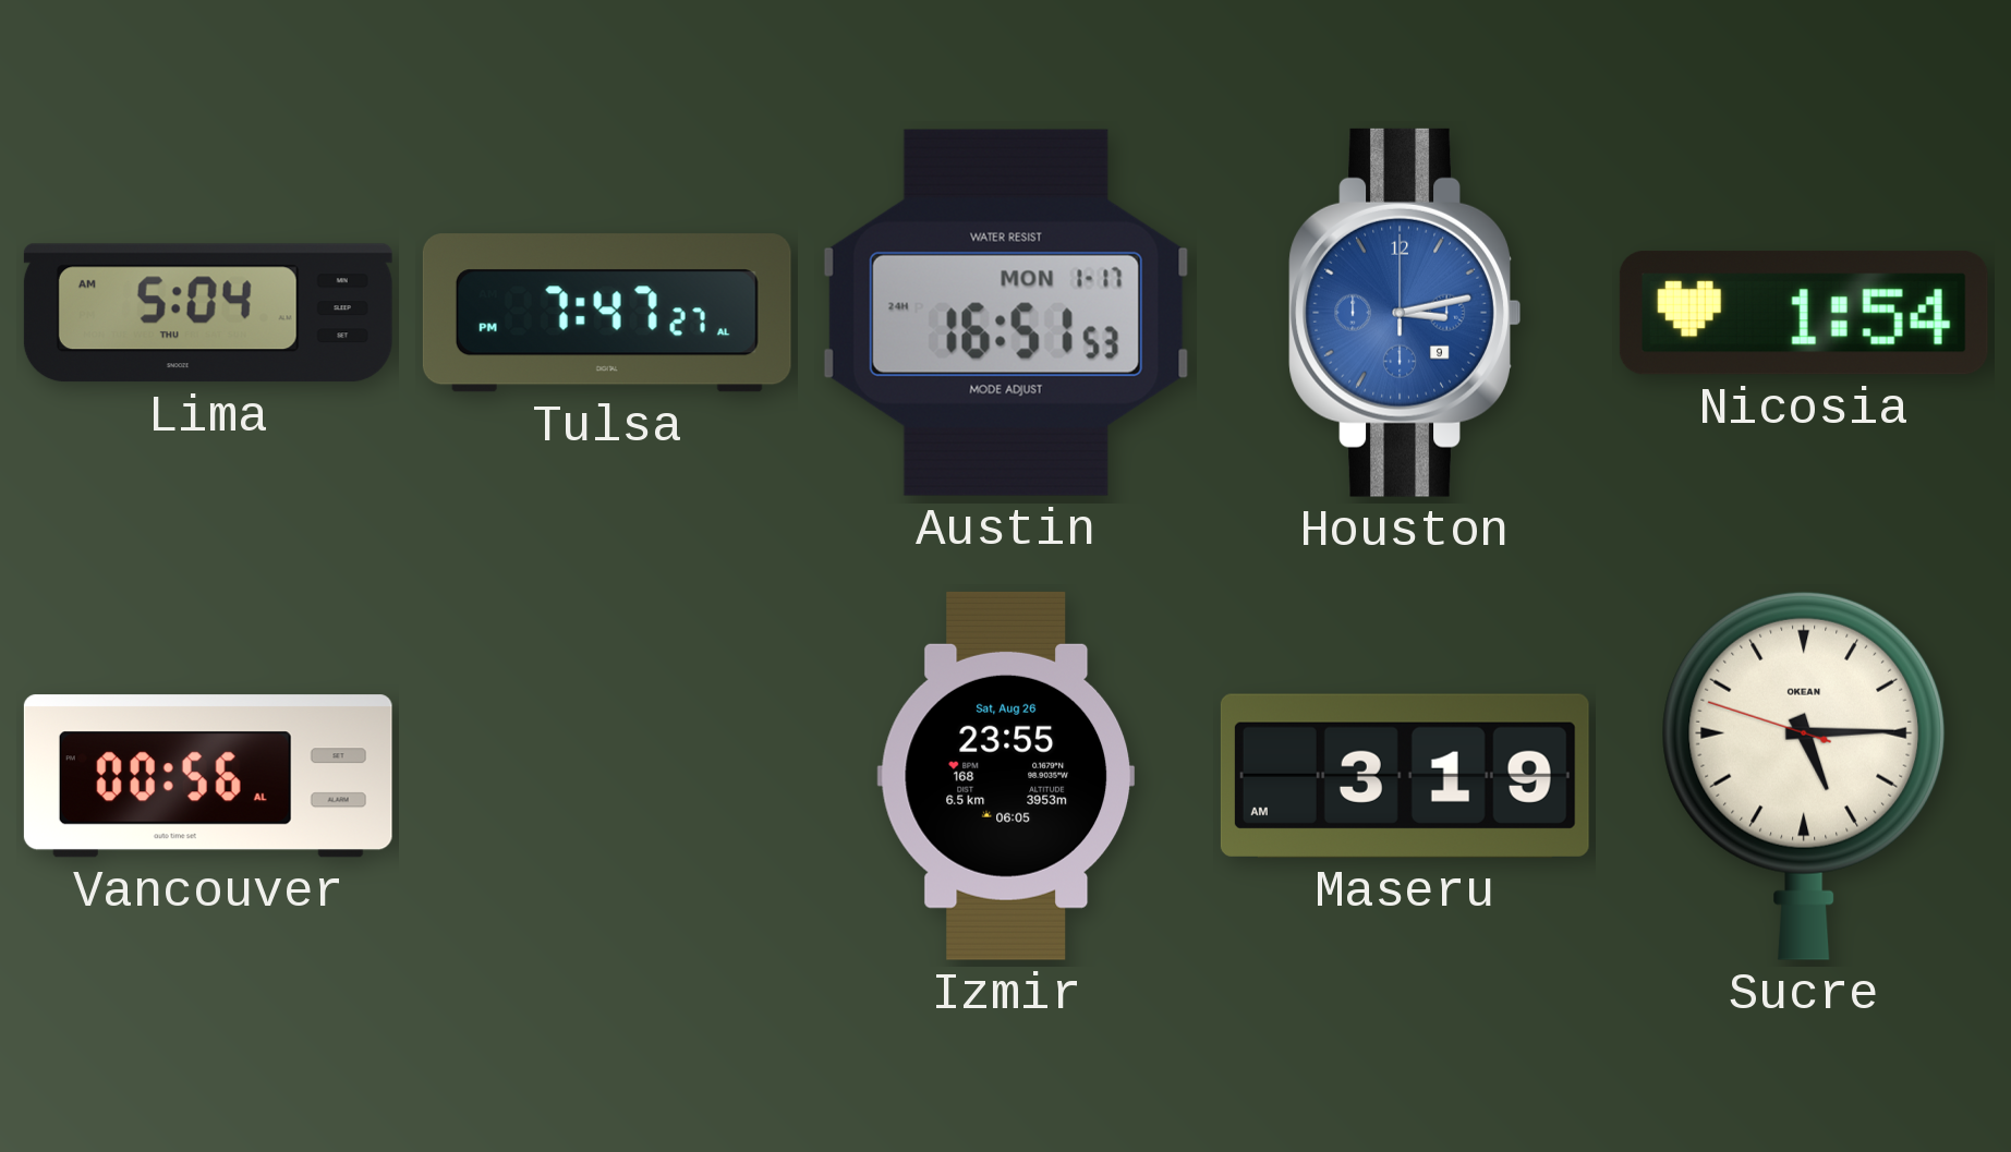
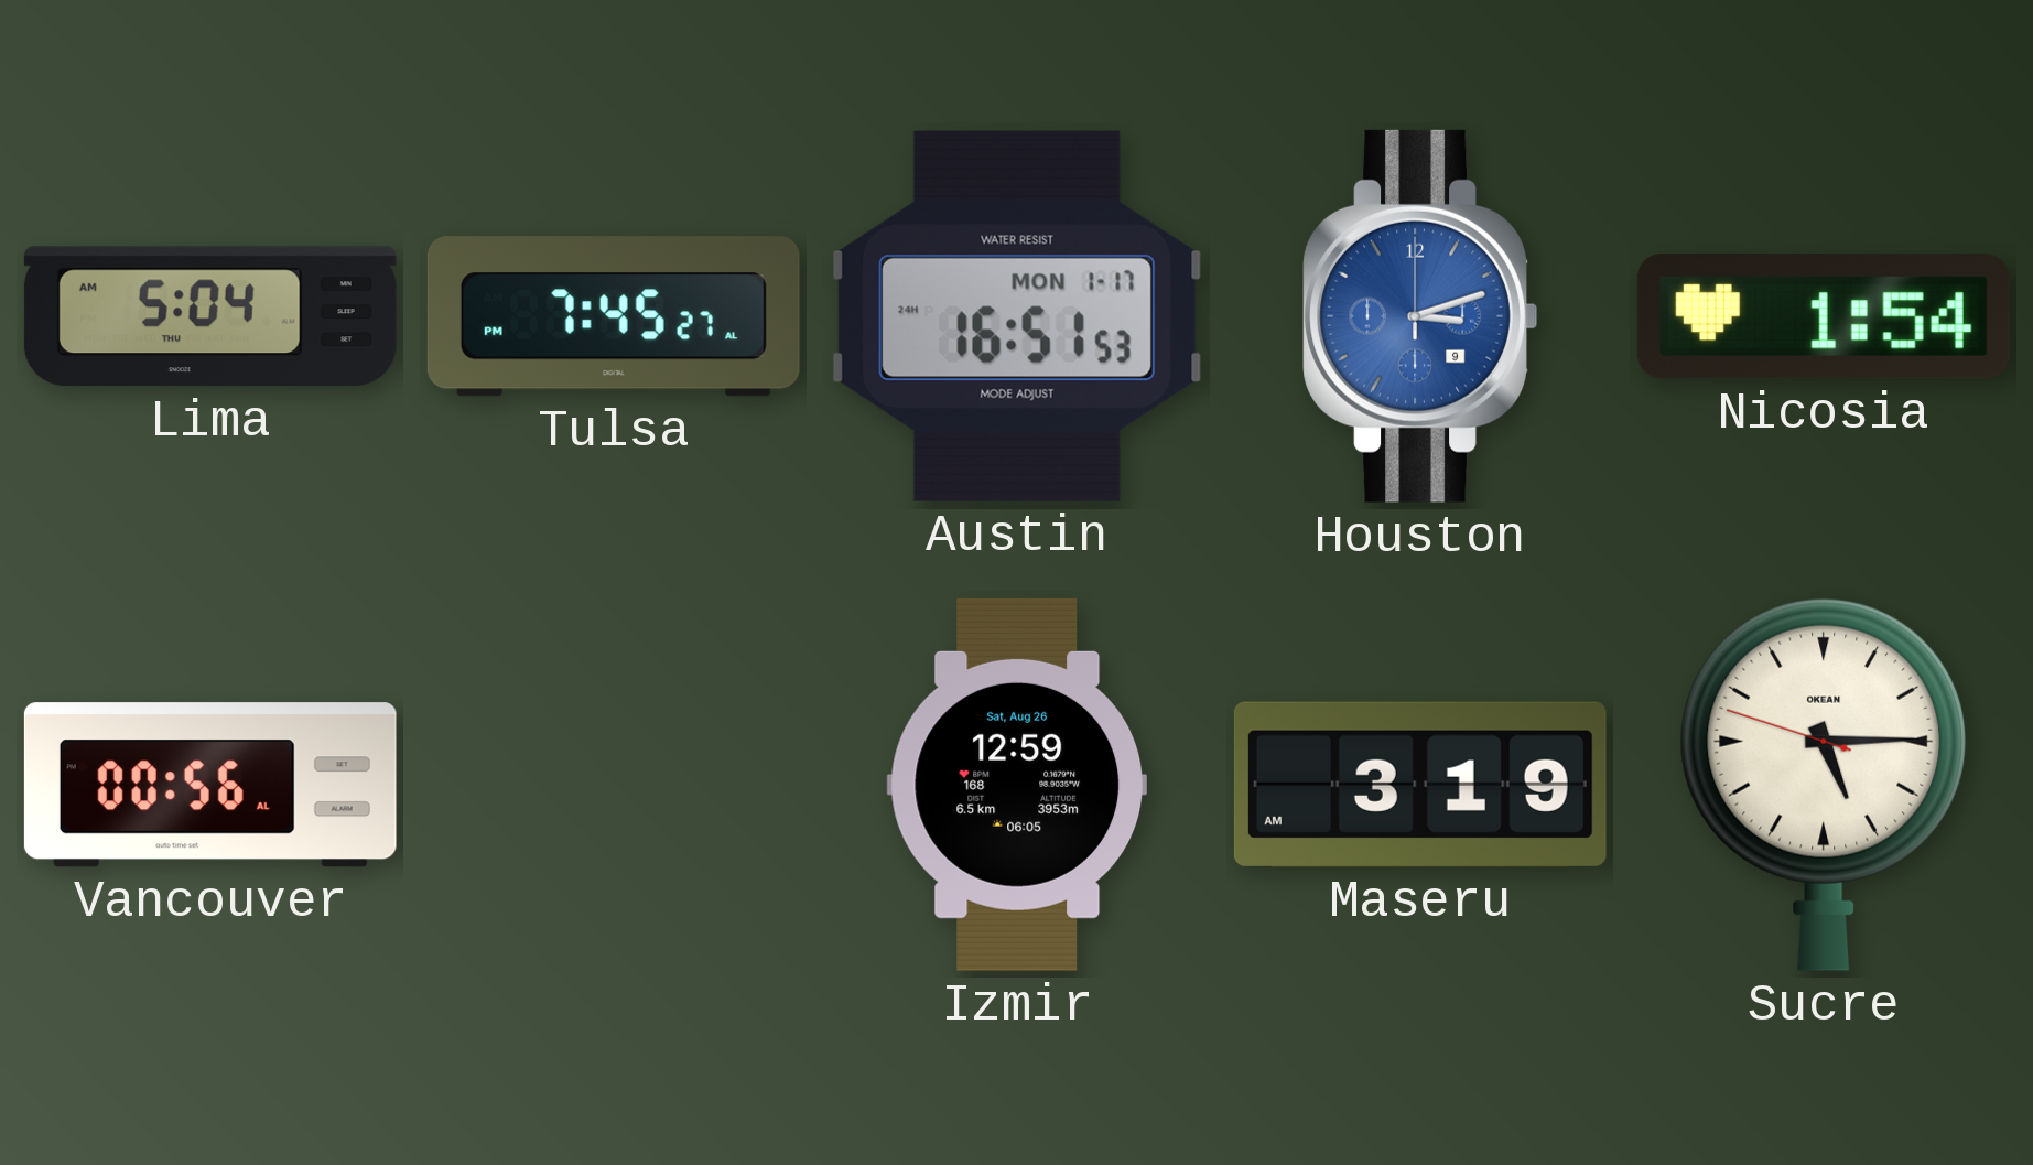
Tulsa: 7:47 -> 7:45
Houston: 3:13 -> 3:12
Izmir: 23:55 -> 12:59
